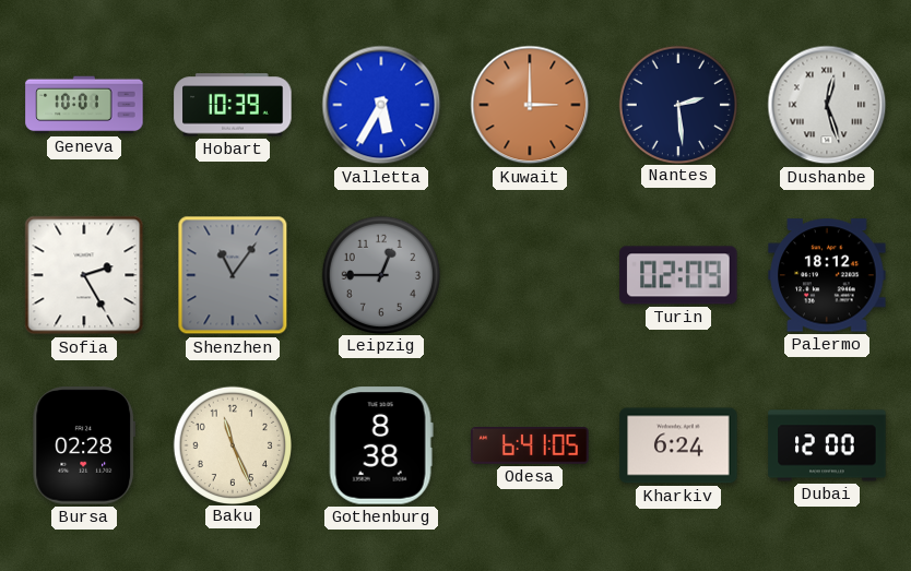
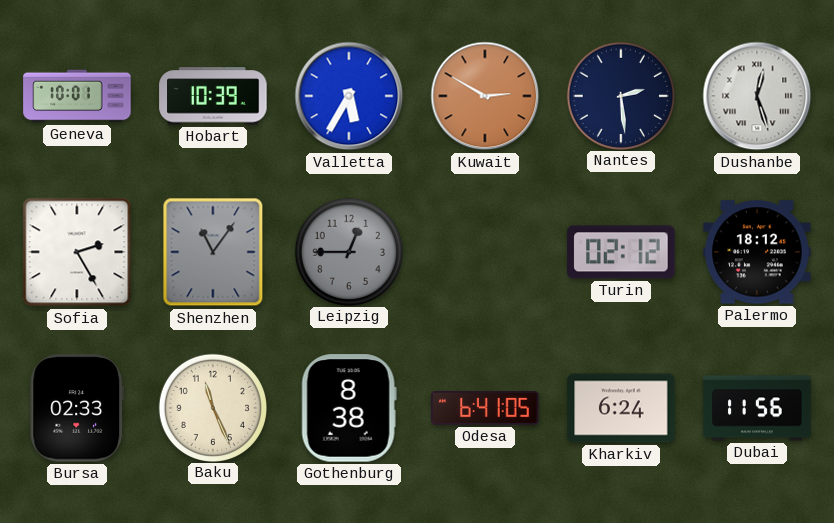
Kuwait: 3:00 -> 2:50
Turin: 02:09 -> 02:12
Bursa: 02:28 -> 02:33
Dubai: 12:00 -> 11:56
